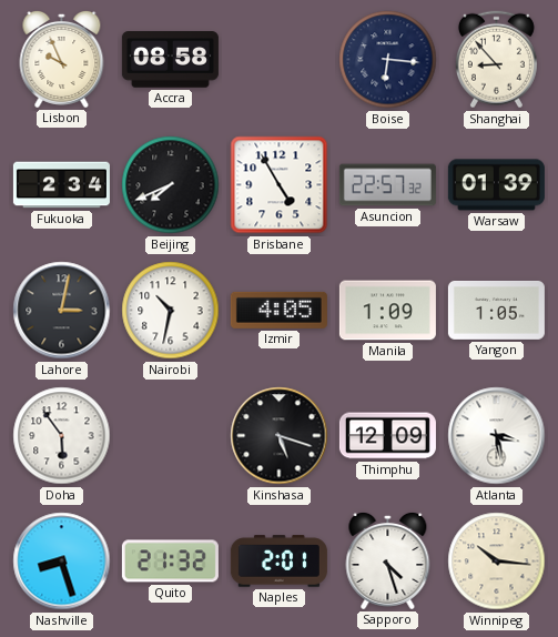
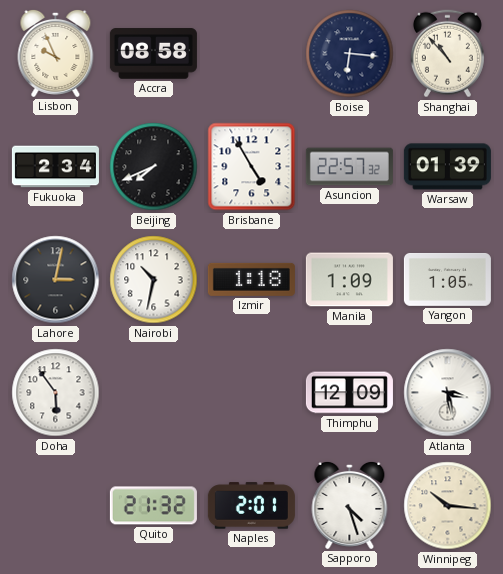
Shanghai: 8:53 -> 10:53
Izmir: 4:05 -> 1:18
Kinshasa: 5:18 -> none
Nashville: 8:27 -> none
